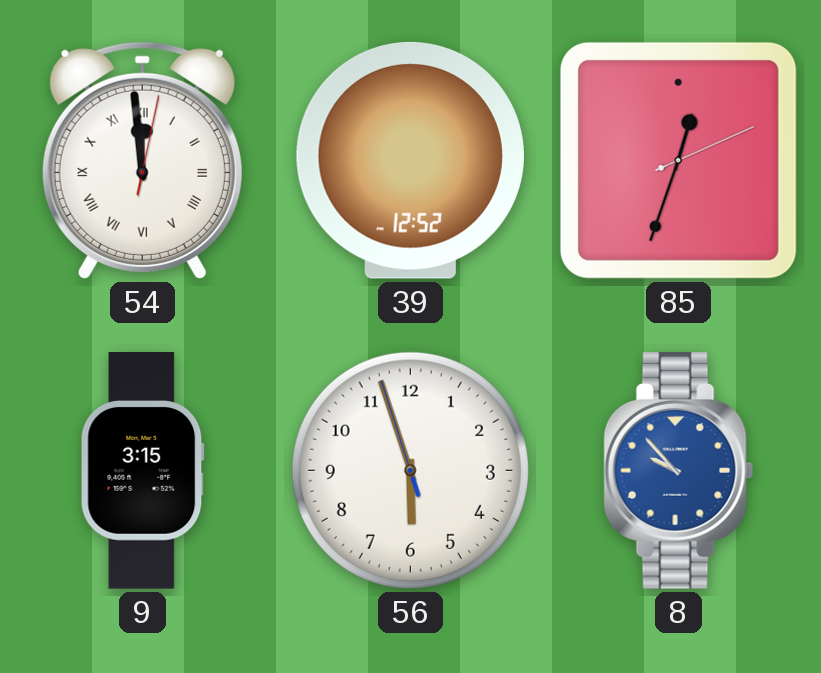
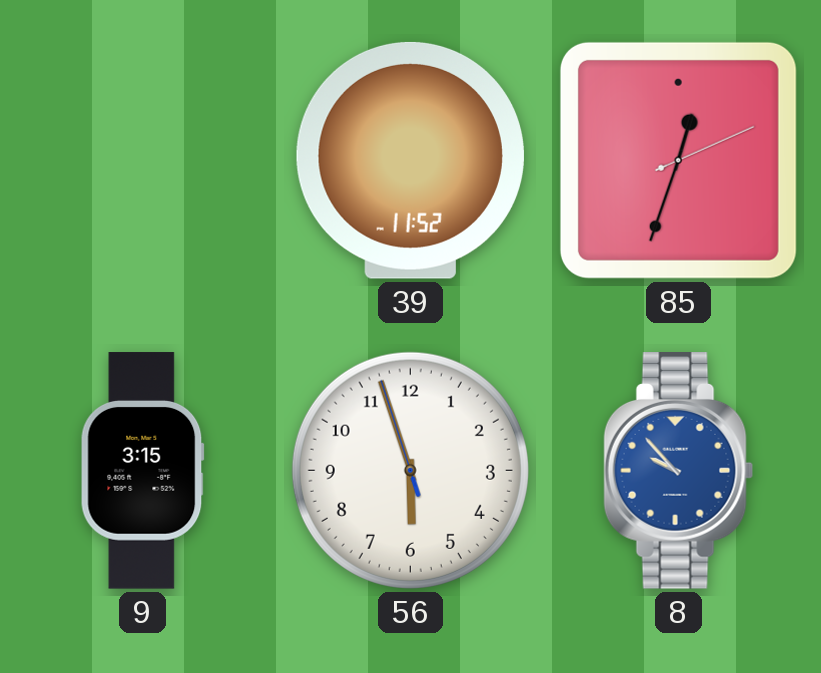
54: 11:59 -> none
39: 12:52 -> 11:52
